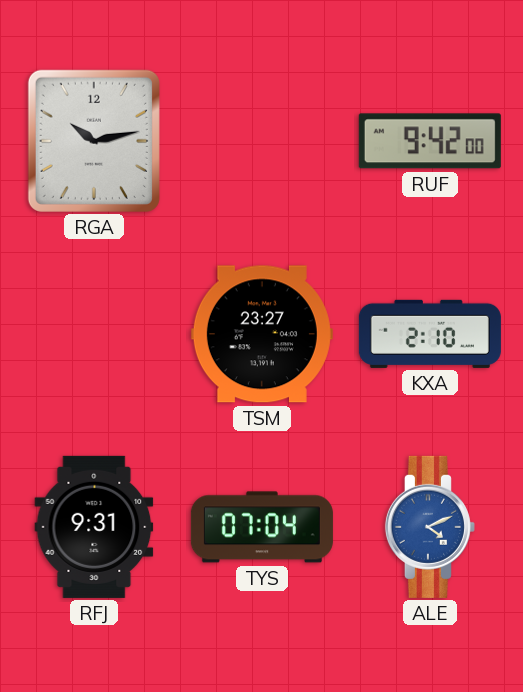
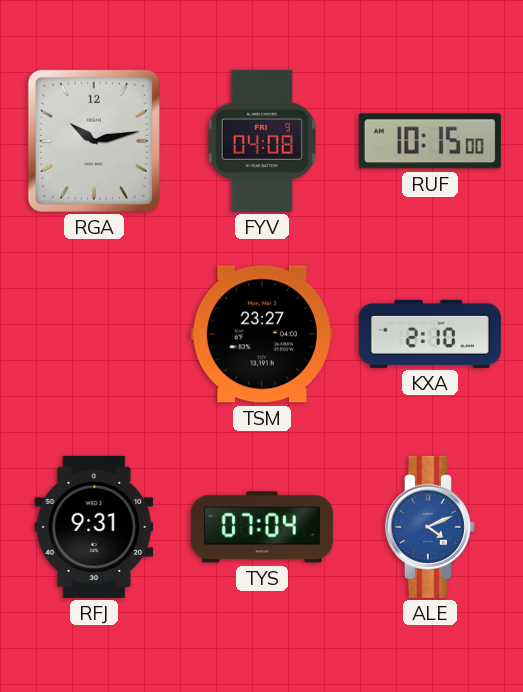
FYV: none -> 04:08
RUF: 9:42 -> 10:15
